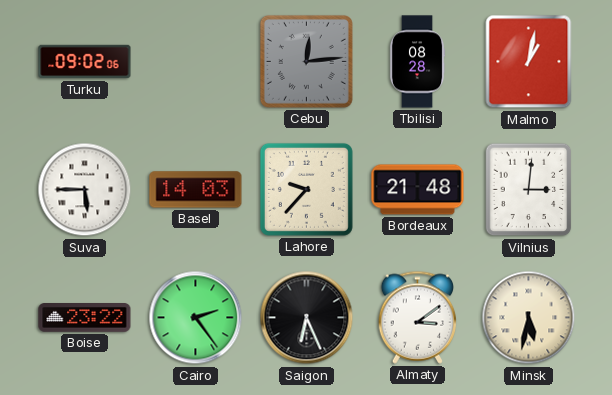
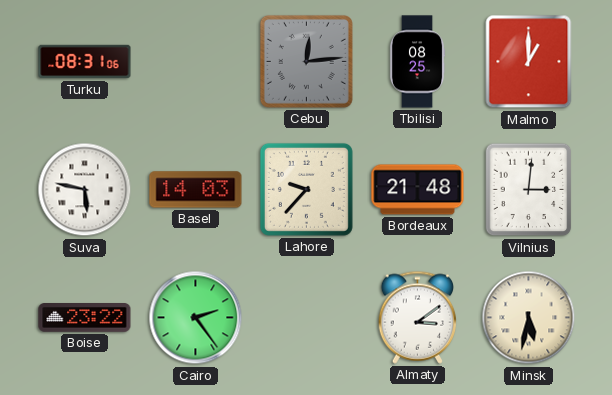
Turku: 09:02 -> 08:31
Tbilisi: 08:28 -> 08:25
Malmo: 1:02 -> 1:00
Suva: 5:45 -> 5:47
Saigon: 6:26 -> none
